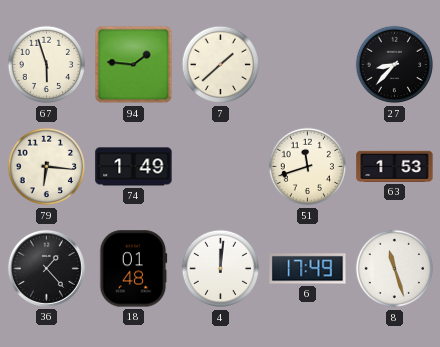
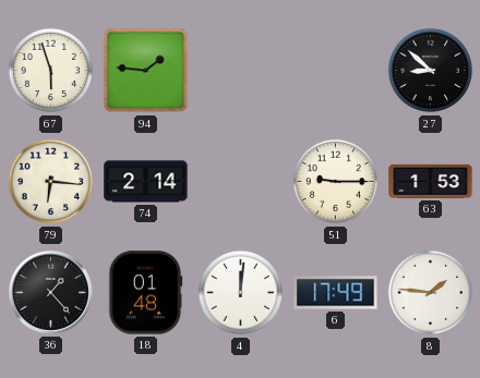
7: 1:38 -> none
27: 8:37 -> 8:52
74: 1:49 -> 2:14
51: 11:42 -> 9:15
8: 11:27 -> 1:46
